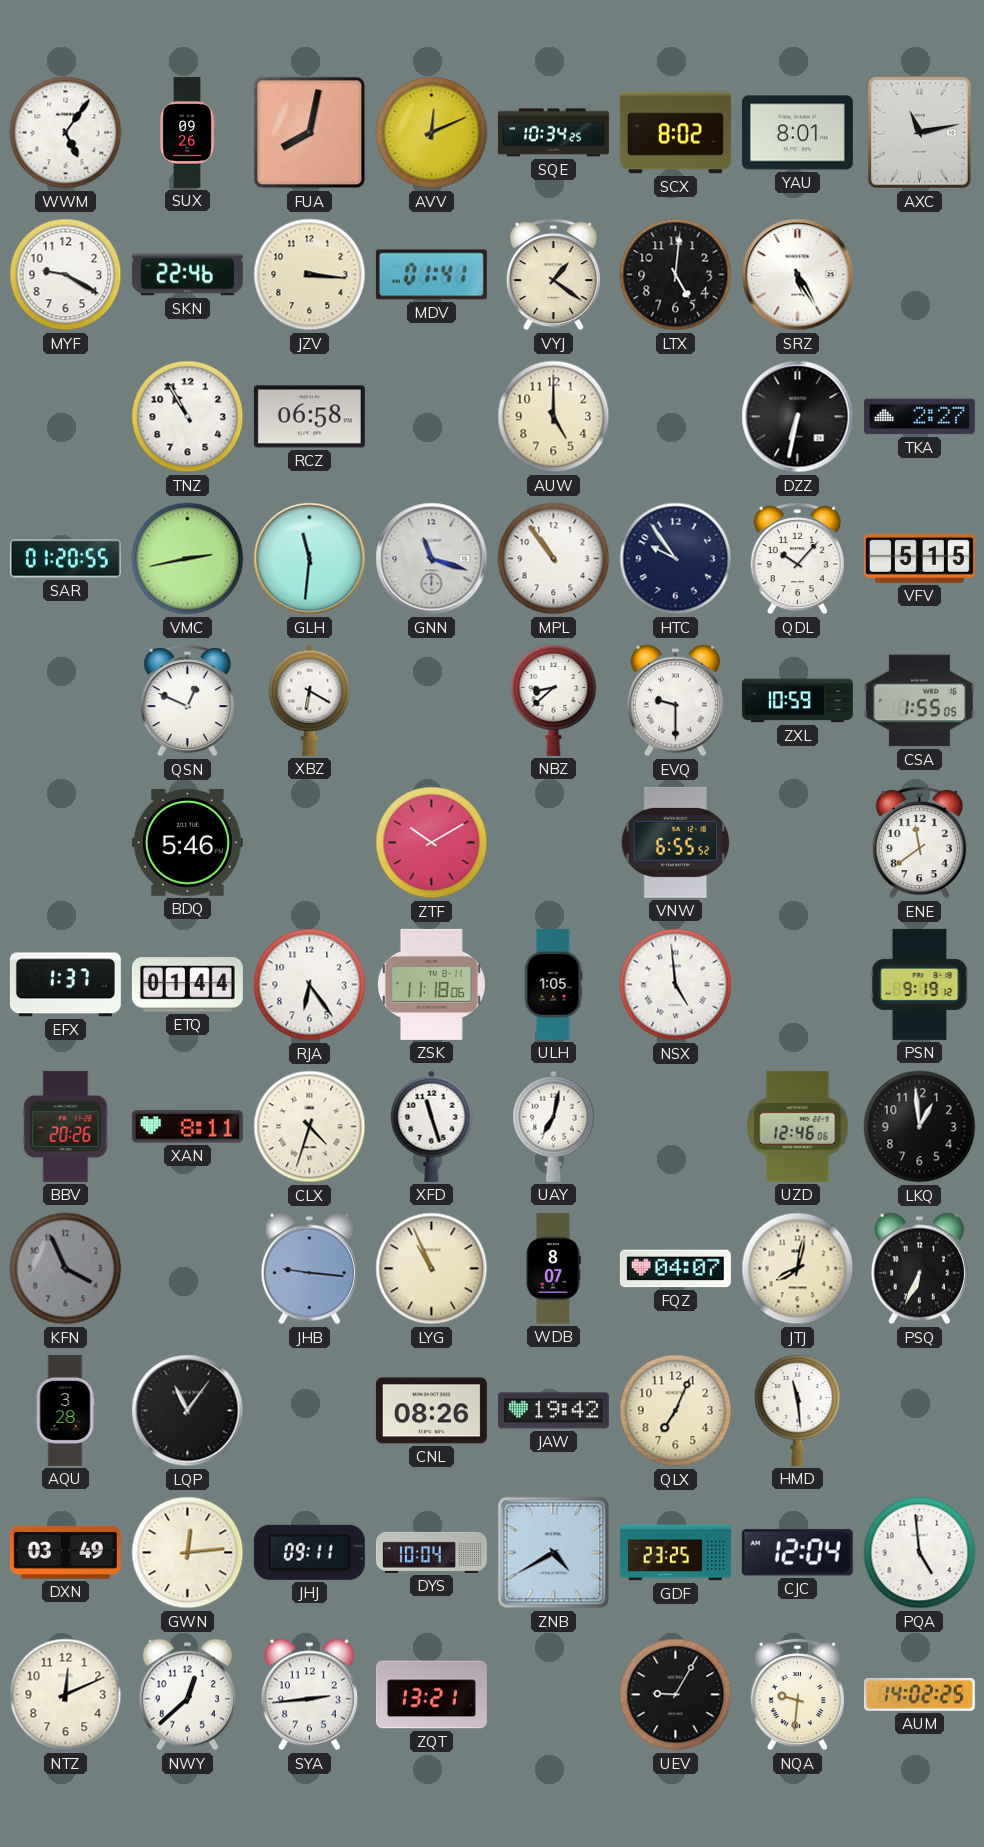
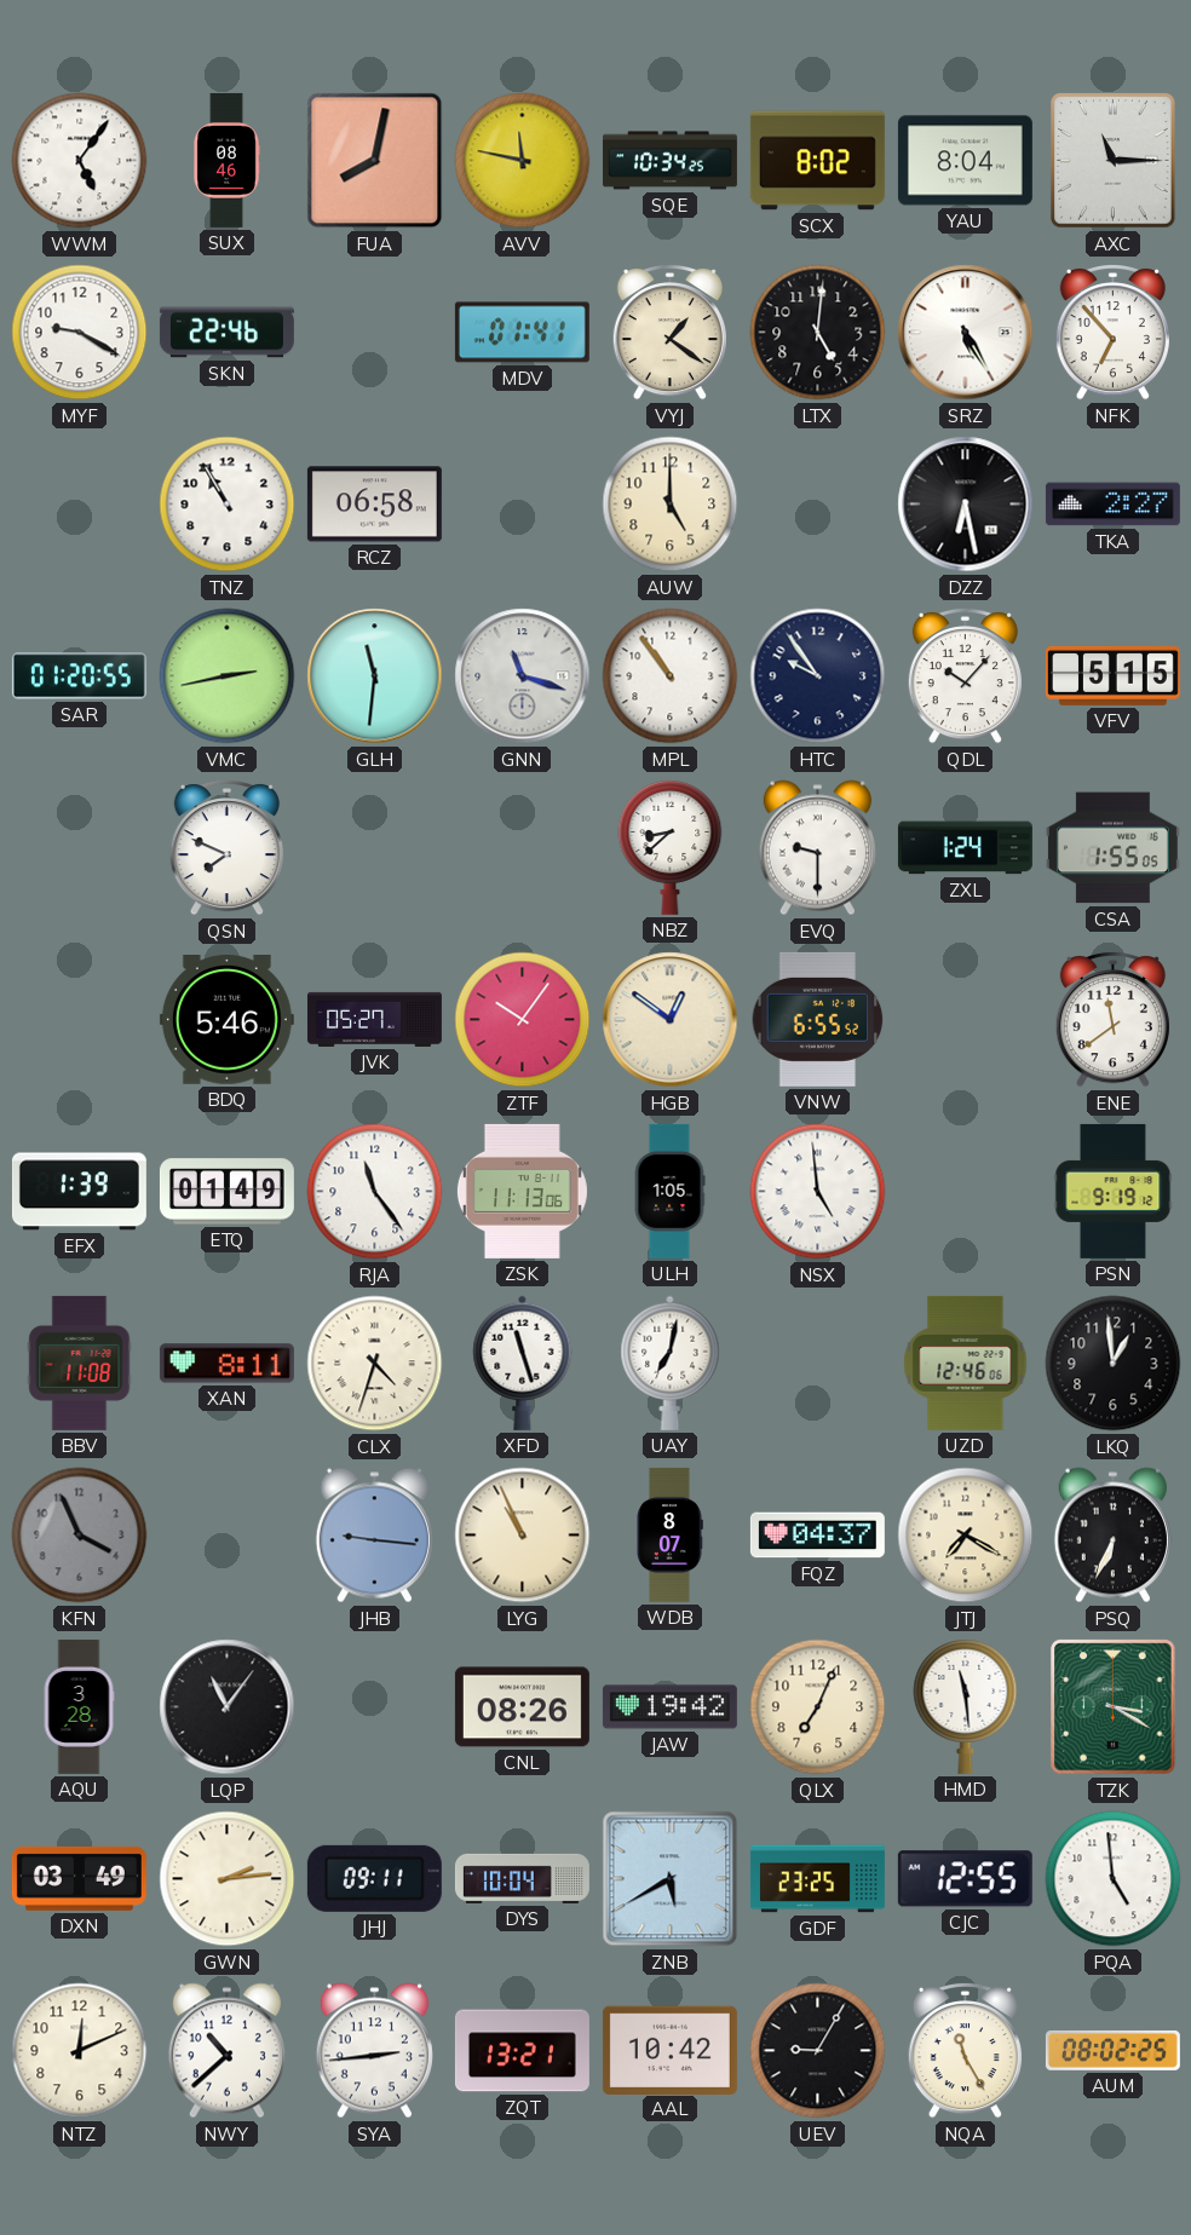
SUX: 09:26 -> 08:46
AVV: 12:11 -> 11:47
YAU: 8:01 -> 8:04
AXC: 11:13 -> 11:15
JZV: 3:16 -> none
NFK: none -> 6:53
DZZ: 6:32 -> 6:28
QSN: 12:49 -> 7:49
XBZ: 6:20 -> none
ZXL: 10:59 -> 1:24
JVK: none -> 05:27
ZTF: 10:10 -> 10:06
HGB: none -> 12:51
EFX: 1:37 -> 1:39
ETQ: 01:44 -> 01:49
RJA: 6:24 -> 11:24
ZSK: 11:18 -> 11:13
BBV: 20:26 -> 11:08
FQZ: 04:07 -> 04:37
JTJ: 8:02 -> 7:20
TZK: none -> 3:20
GWN: 12:14 -> 2:14
ZNB: 4:40 -> 5:40
CJC: 12:04 -> 12:55
NWY: 12:38 -> 10:38
AAL: none -> 10:42
NQA: 9:31 -> 11:25
AUM: 14:02 -> 08:02
